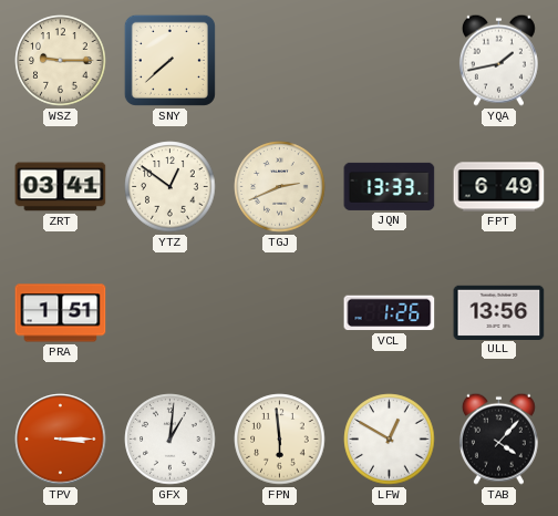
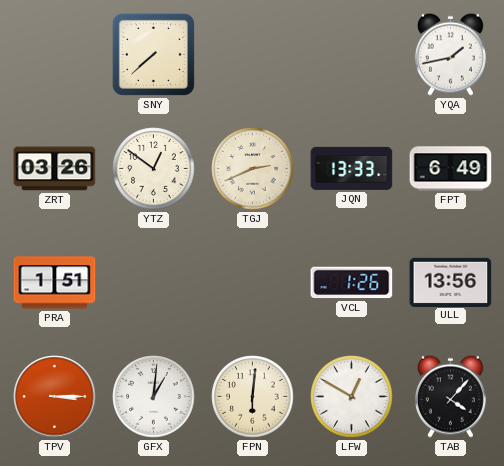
WSZ: 9:15 -> none
ZRT: 03:41 -> 03:26
FPN: 5:59 -> 6:01
